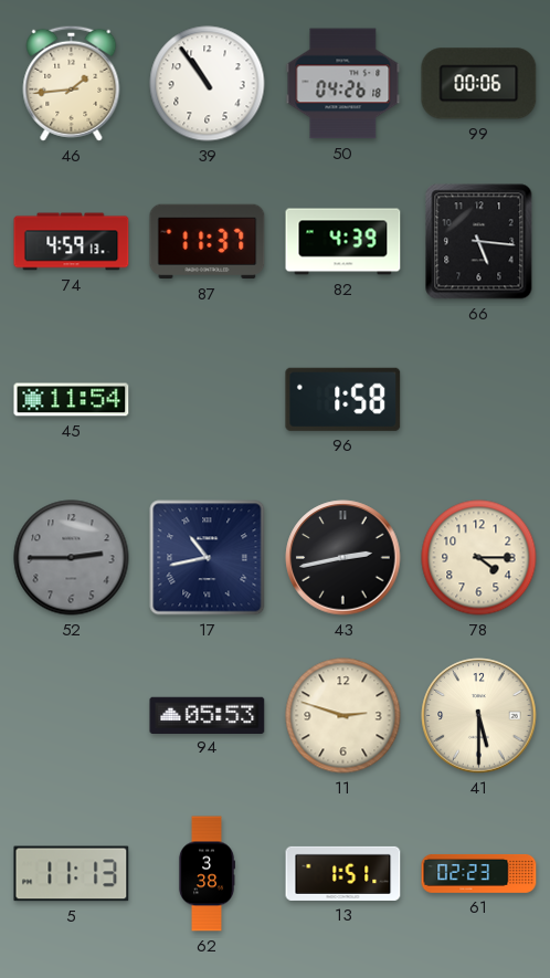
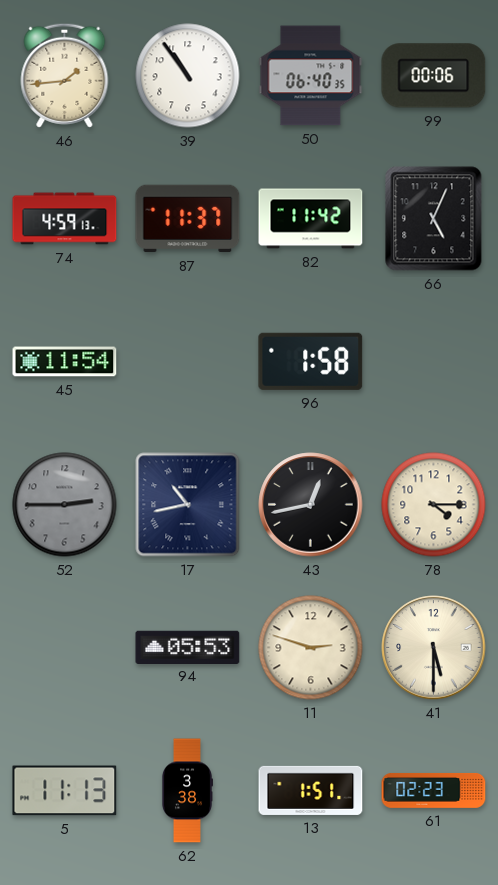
50: 04:26 -> 06:40
82: 4:39 -> 11:42
66: 5:16 -> 5:04
43: 2:43 -> 12:43
